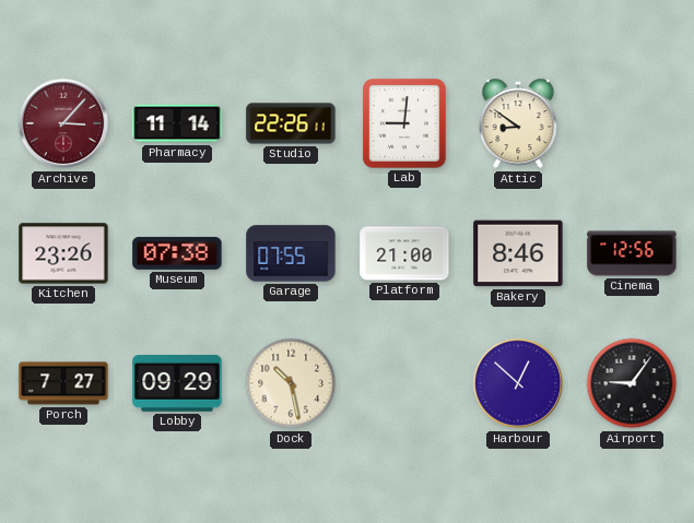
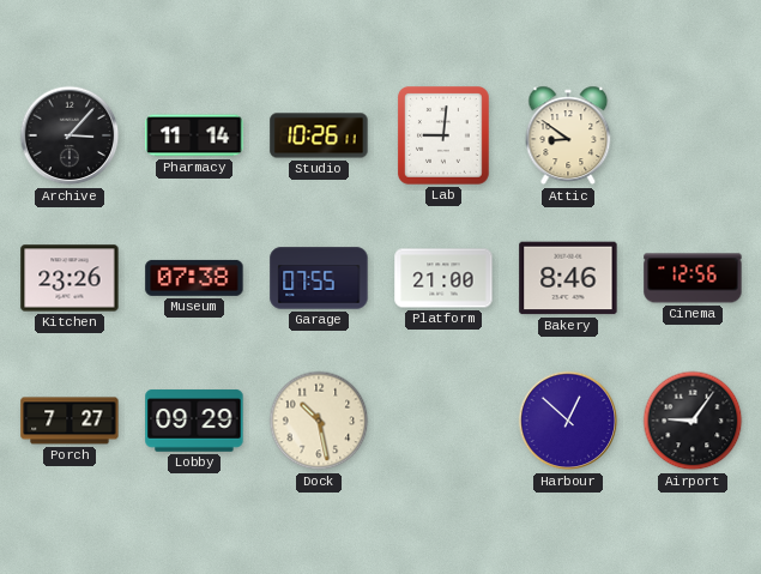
Archive dial: burgundy -> black
Studio: 22:26 -> 10:26
